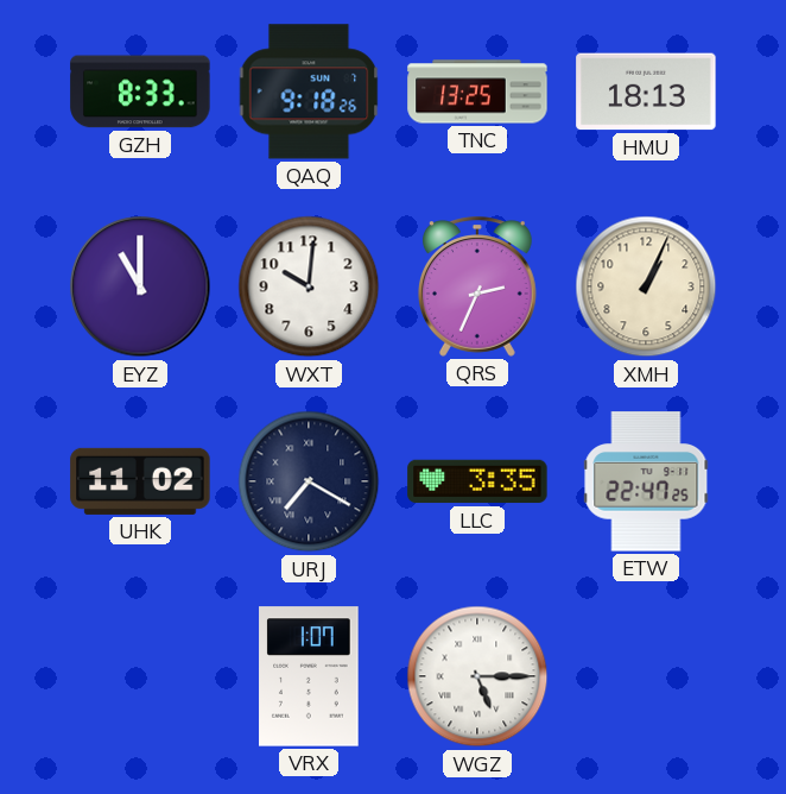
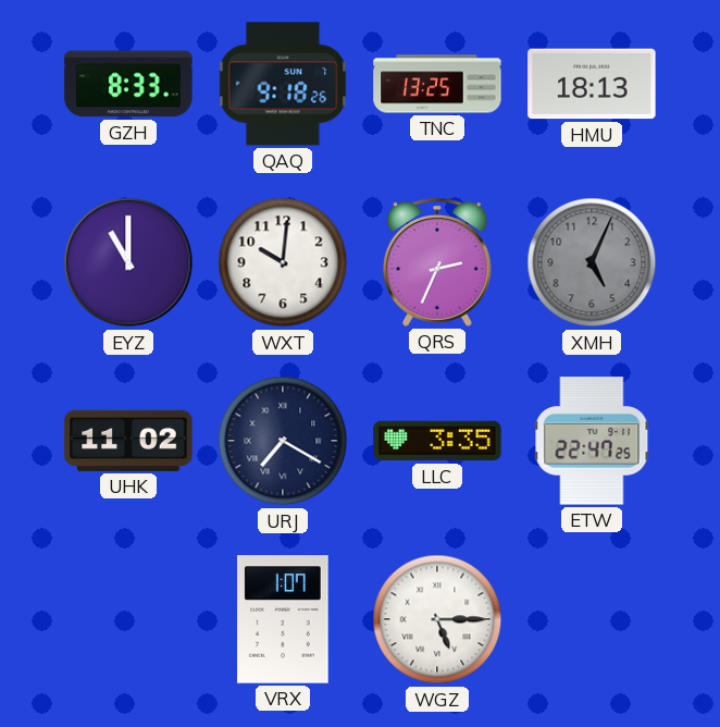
XMH: 1:04 -> 5:04
XMH dial: cream -> grey
